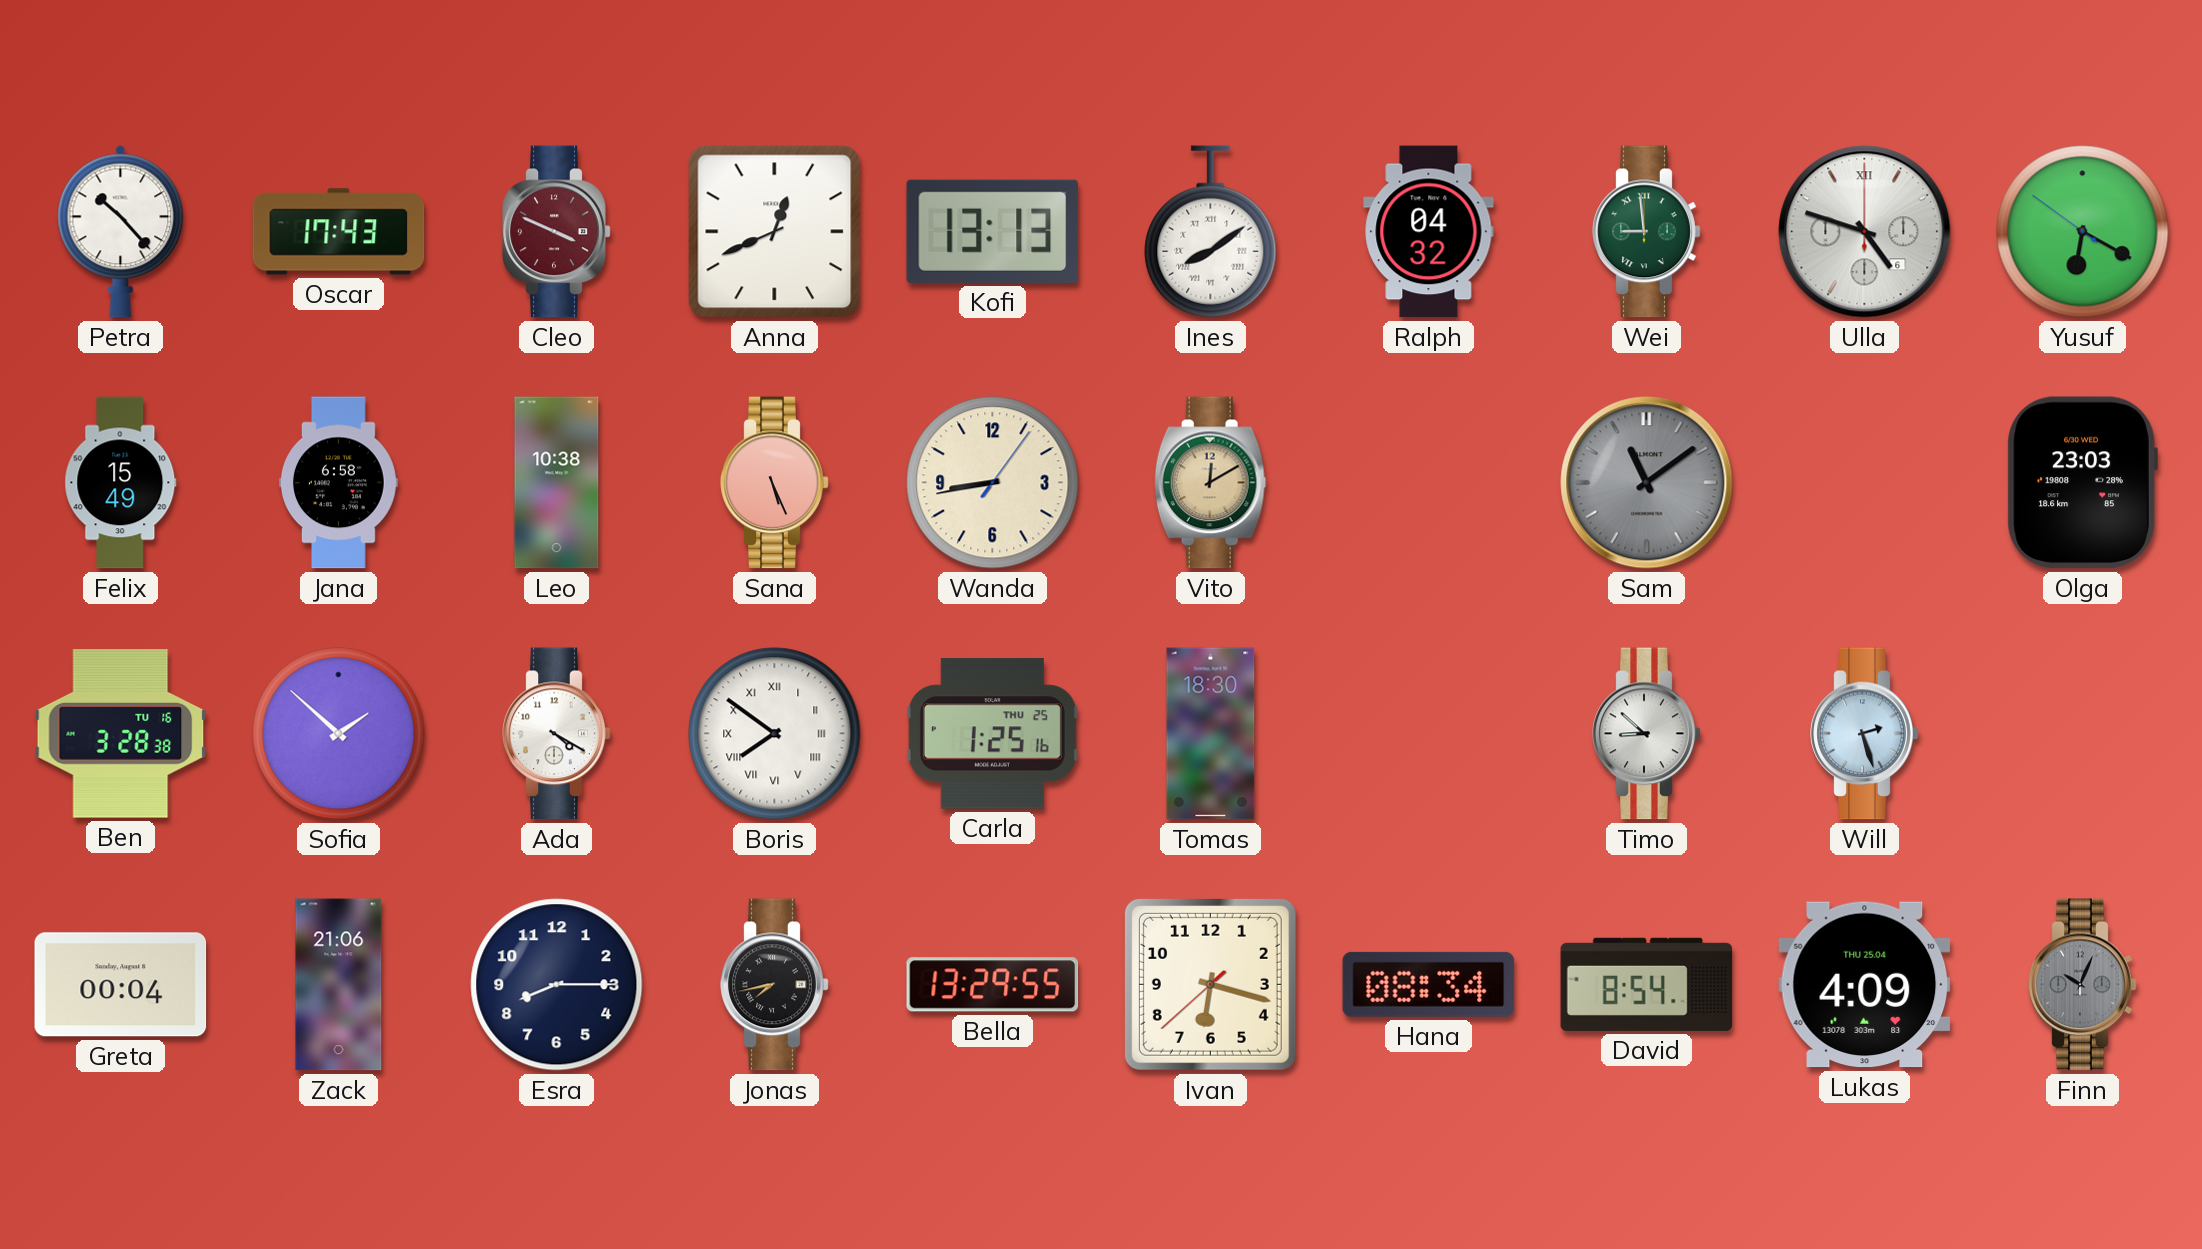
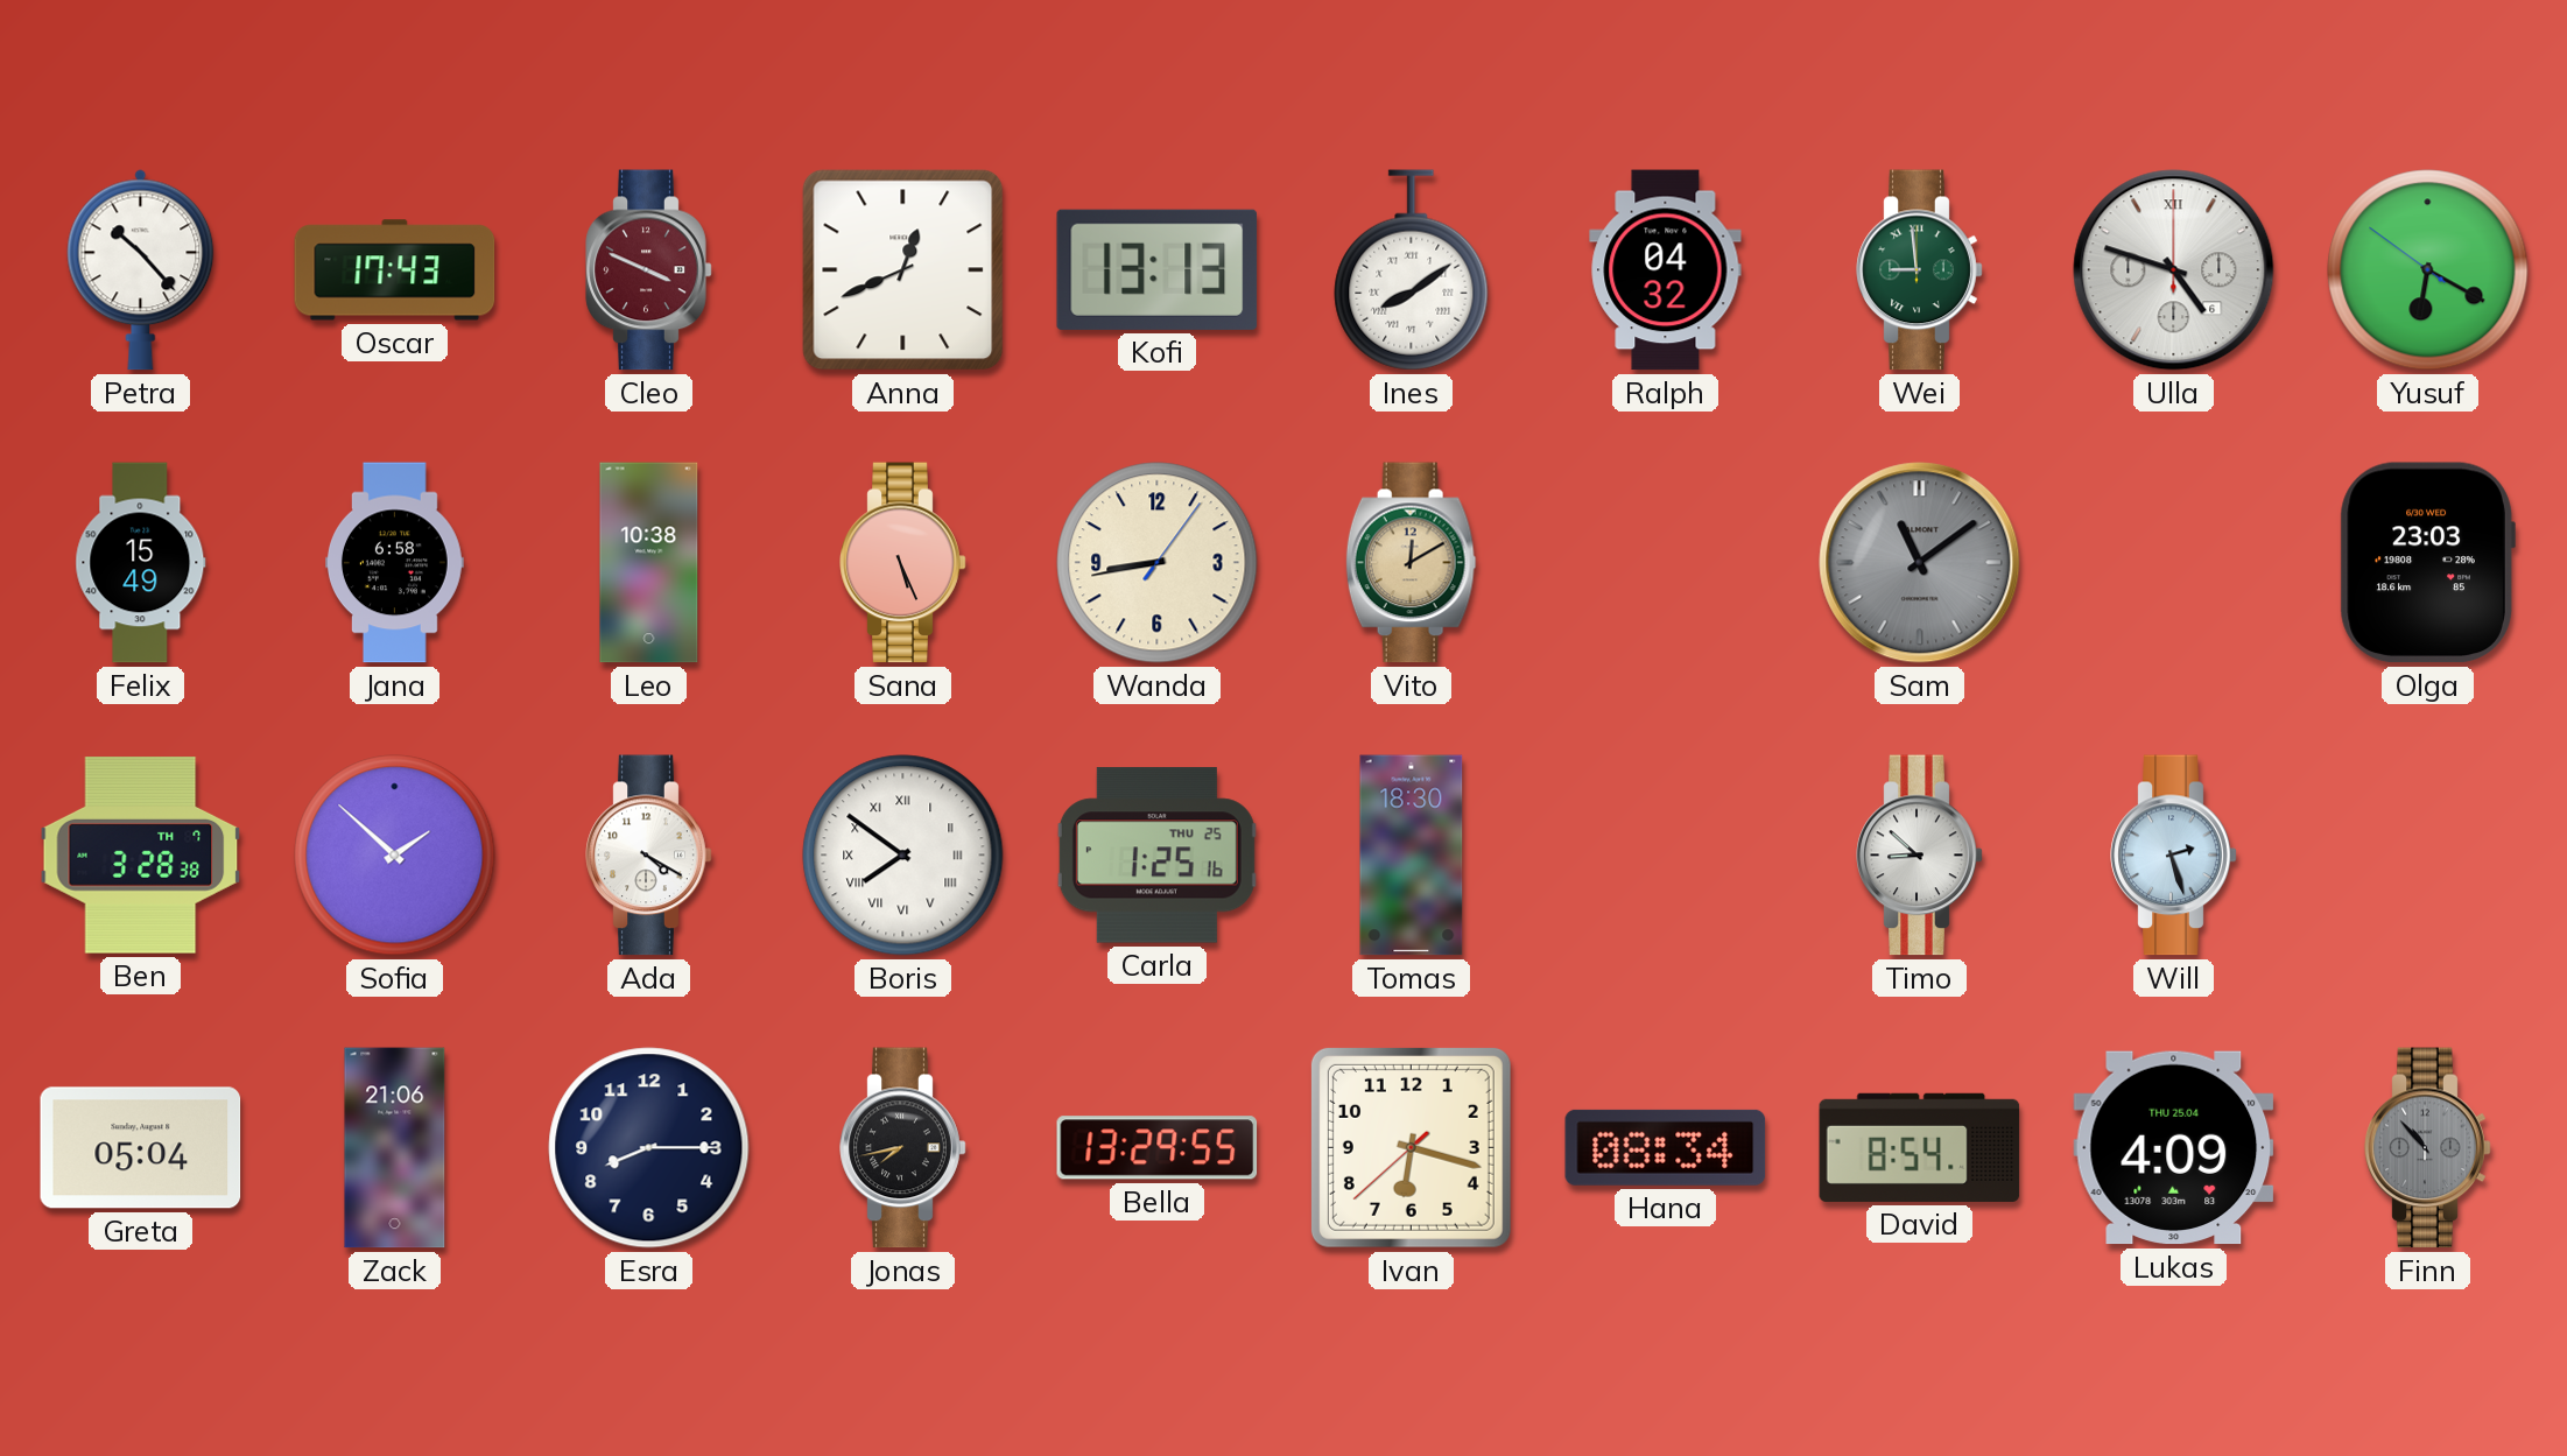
Ben date: TU 16 -> TH 7
Greta: 00:04 -> 05:04
Finn: 10:04 -> 10:53
